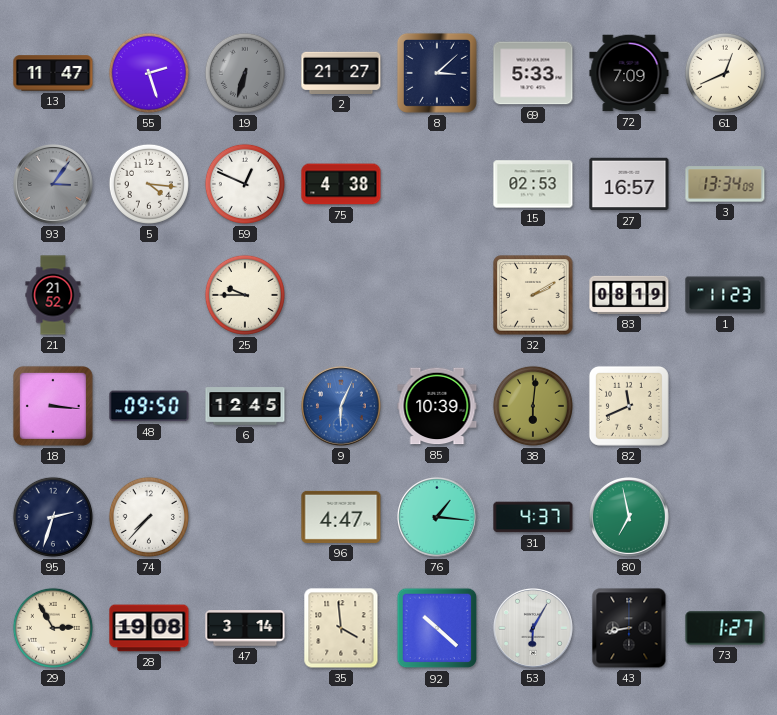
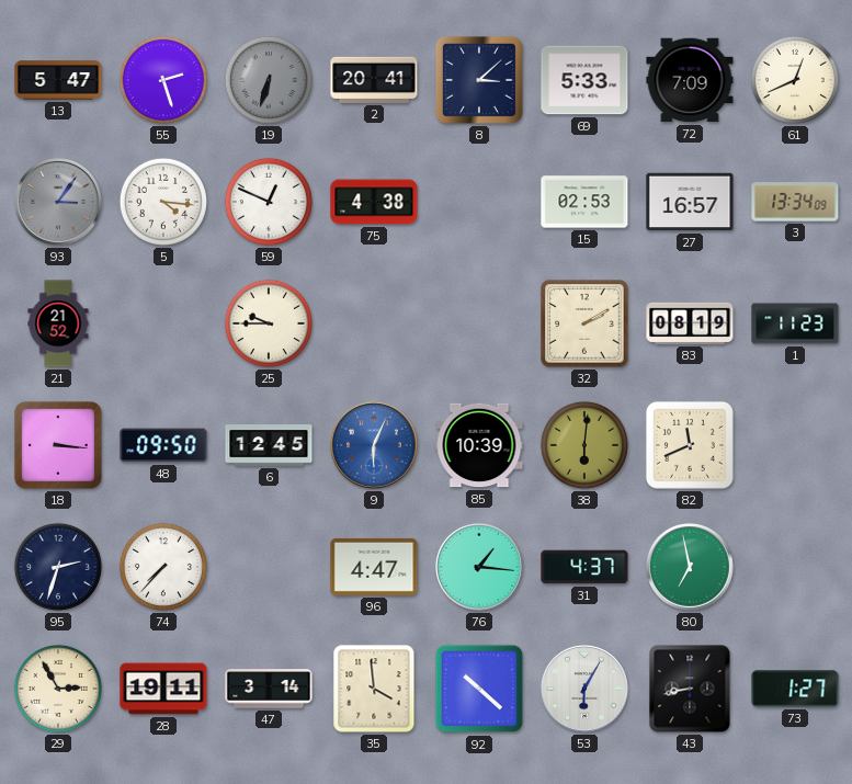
13: 11:47 -> 5:47
2: 21:27 -> 20:41
28: 19:08 -> 19:11
